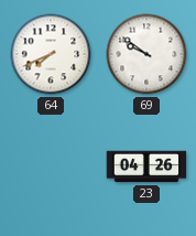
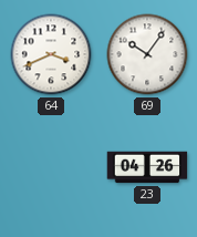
64: 7:41 -> 3:41
69: 9:51 -> 10:06
